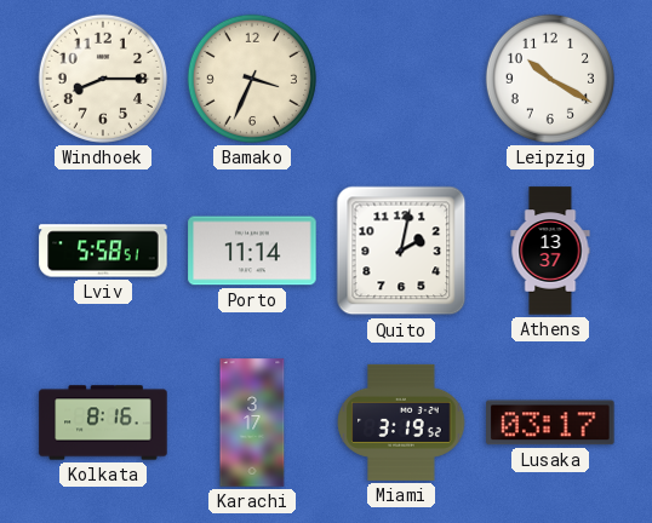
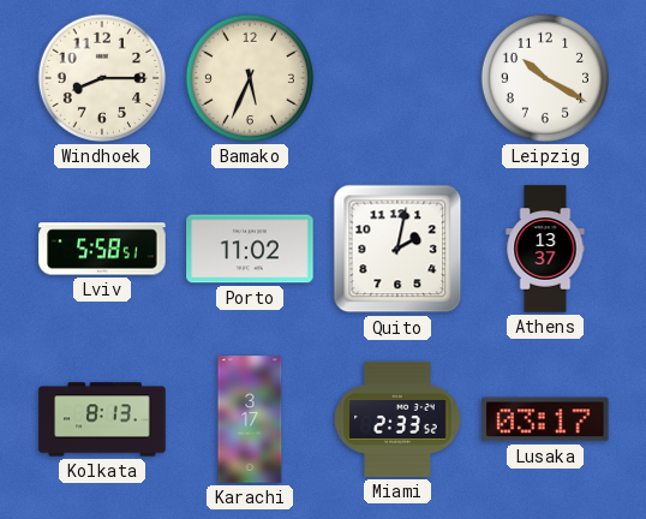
Bamako: 3:34 -> 5:34
Porto: 11:14 -> 11:02
Kolkata: 8:16 -> 8:13
Miami: 3:19 -> 2:33
